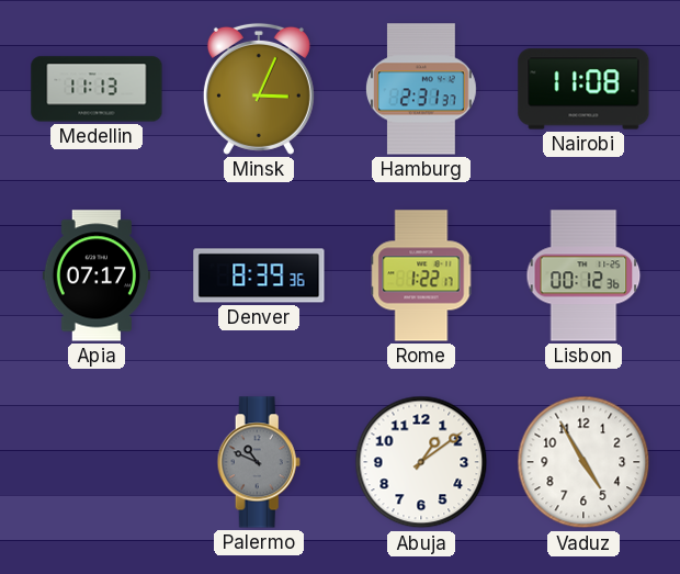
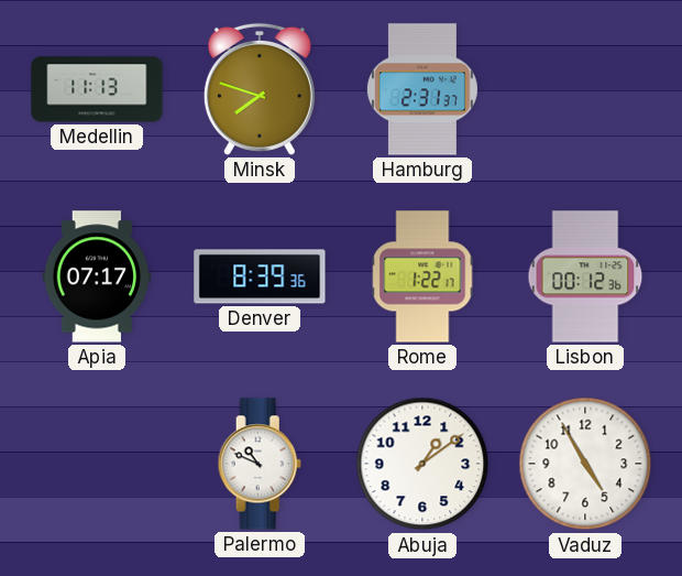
Minsk: 3:04 -> 7:48
Nairobi: 11:08 -> none
Palermo dial: grey -> white
